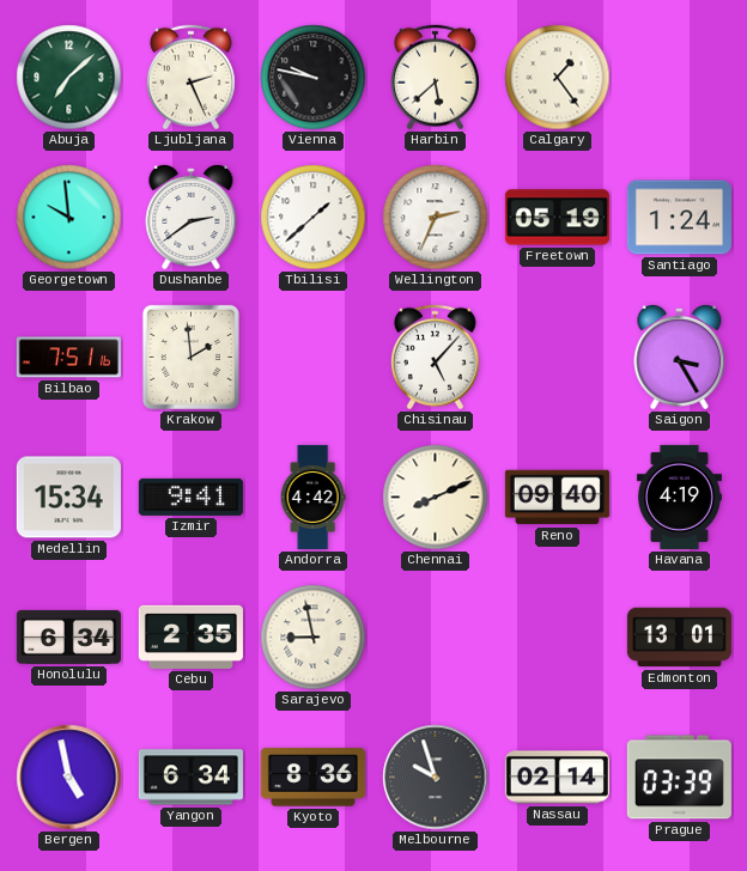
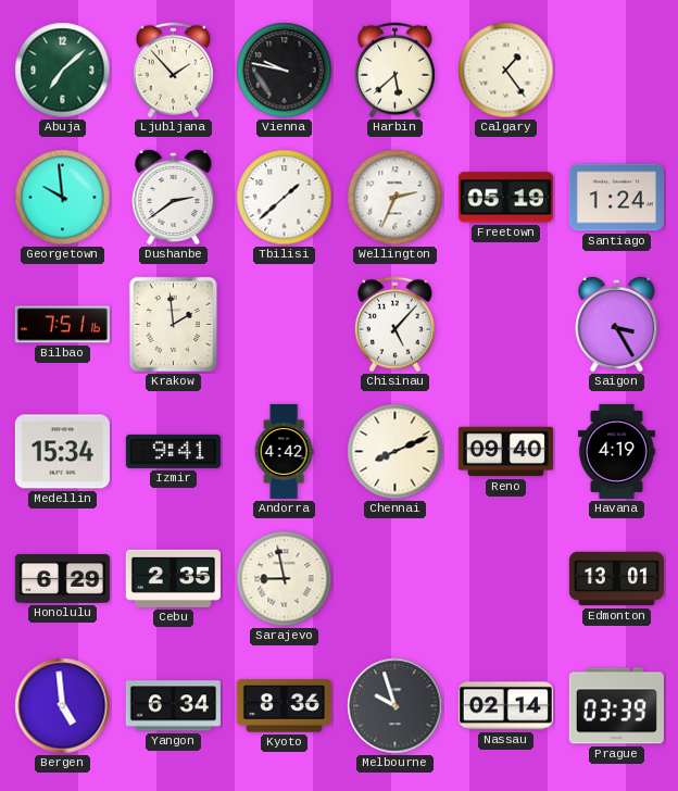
Ljubljana: 2:26 -> 1:53
Honolulu: 6:34 -> 6:29
Bergen: 4:58 -> 4:59
